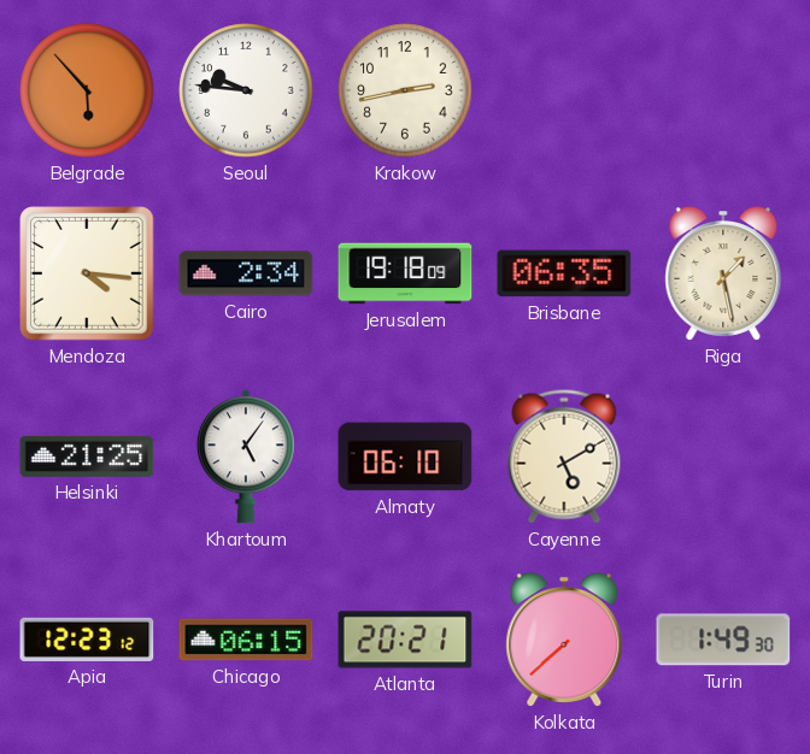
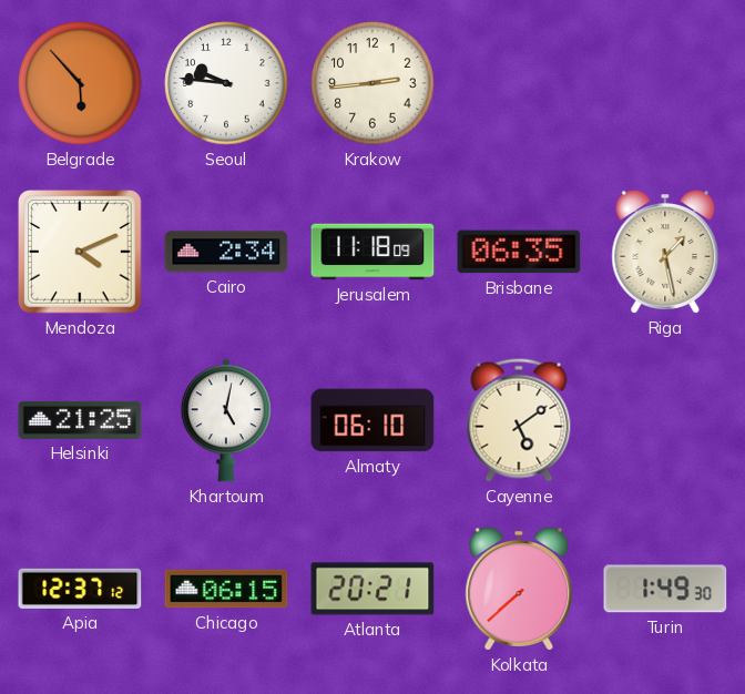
Krakow: 2:43 -> 2:44
Mendoza: 4:16 -> 4:11
Jerusalem: 19:18 -> 11:18
Khartoum: 5:06 -> 5:02
Cayenne: 5:10 -> 5:09
Apia: 12:23 -> 12:37
